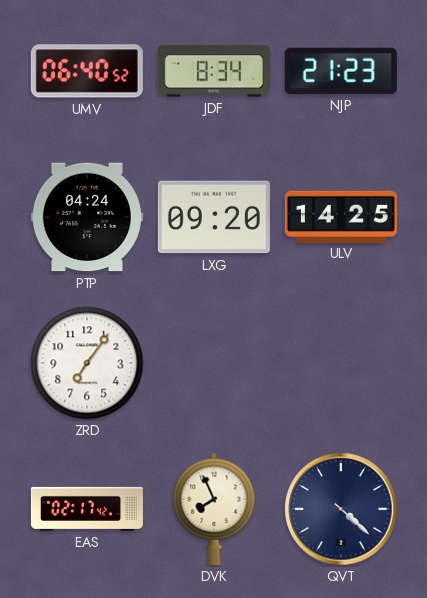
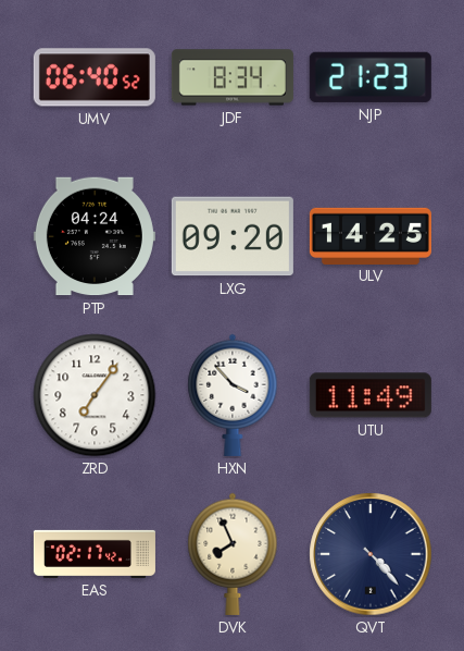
HXN: none -> 3:53
UTU: none -> 11:49
QVT: 4:22 -> 4:23
